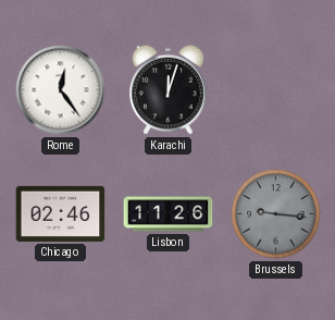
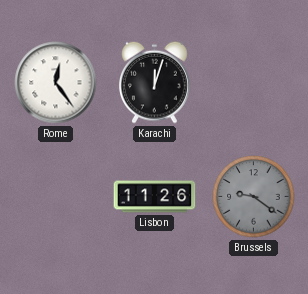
Chicago: 02:46 -> none
Brussels: 9:16 -> 9:21
